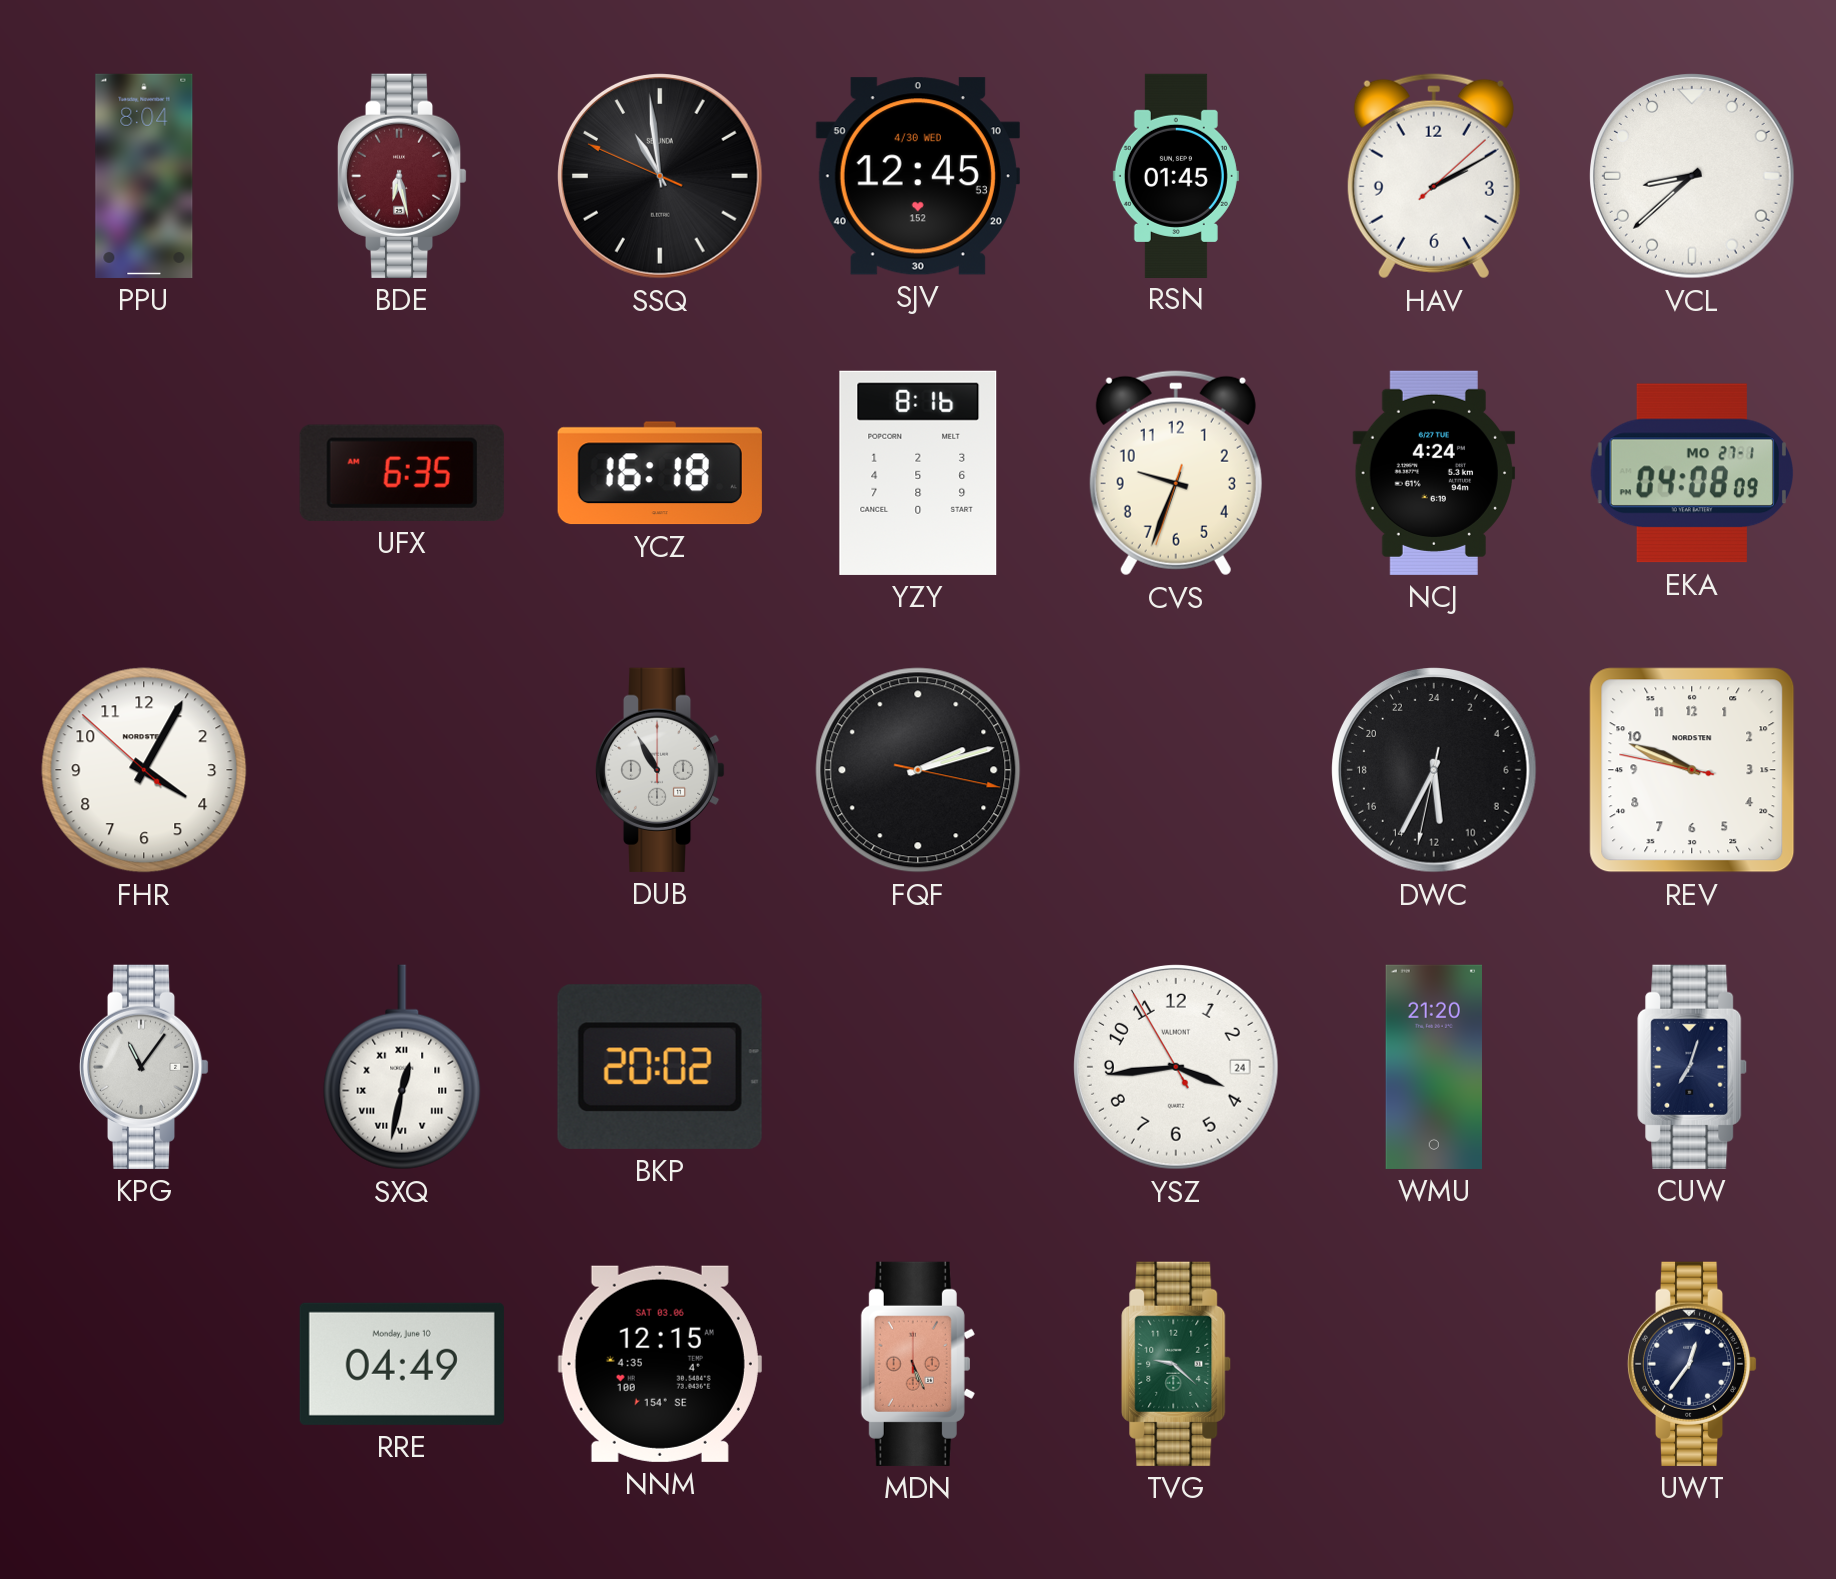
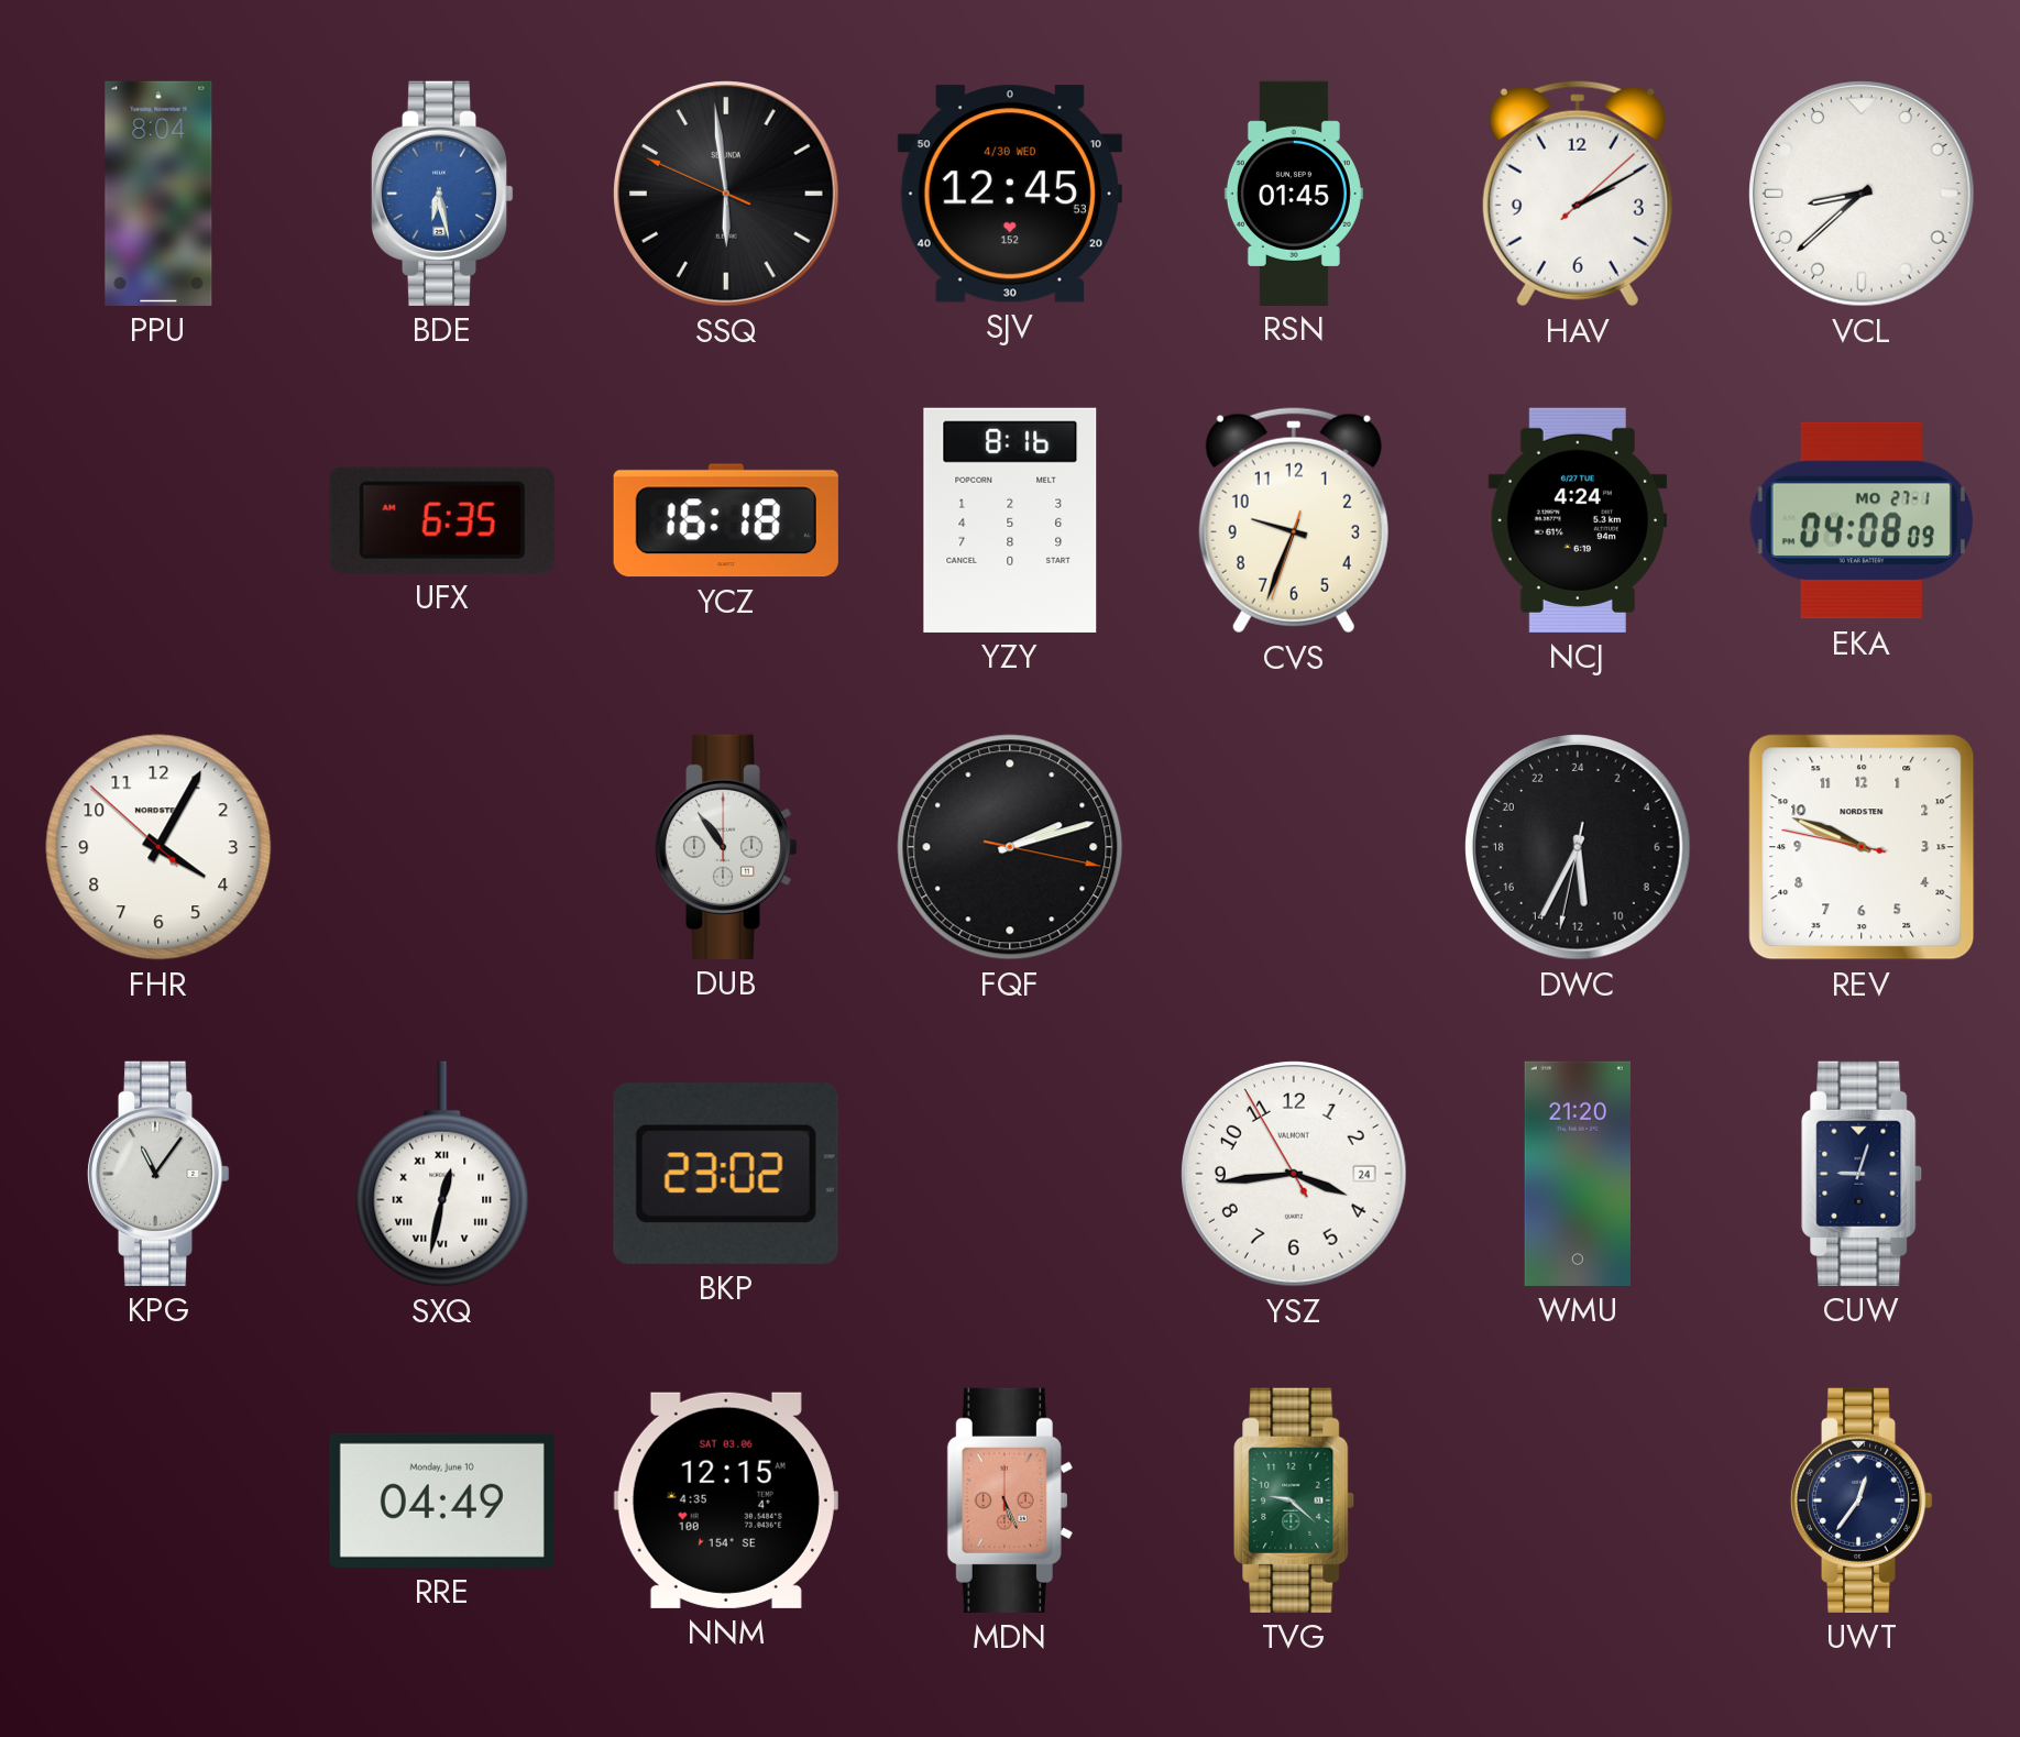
BDE dial: burgundy -> blue
SSQ: 10:58 -> 5:58
DUB: 10:55 -> 10:54
BKP: 20:02 -> 23:02
CUW: 7:03 -> 9:03
